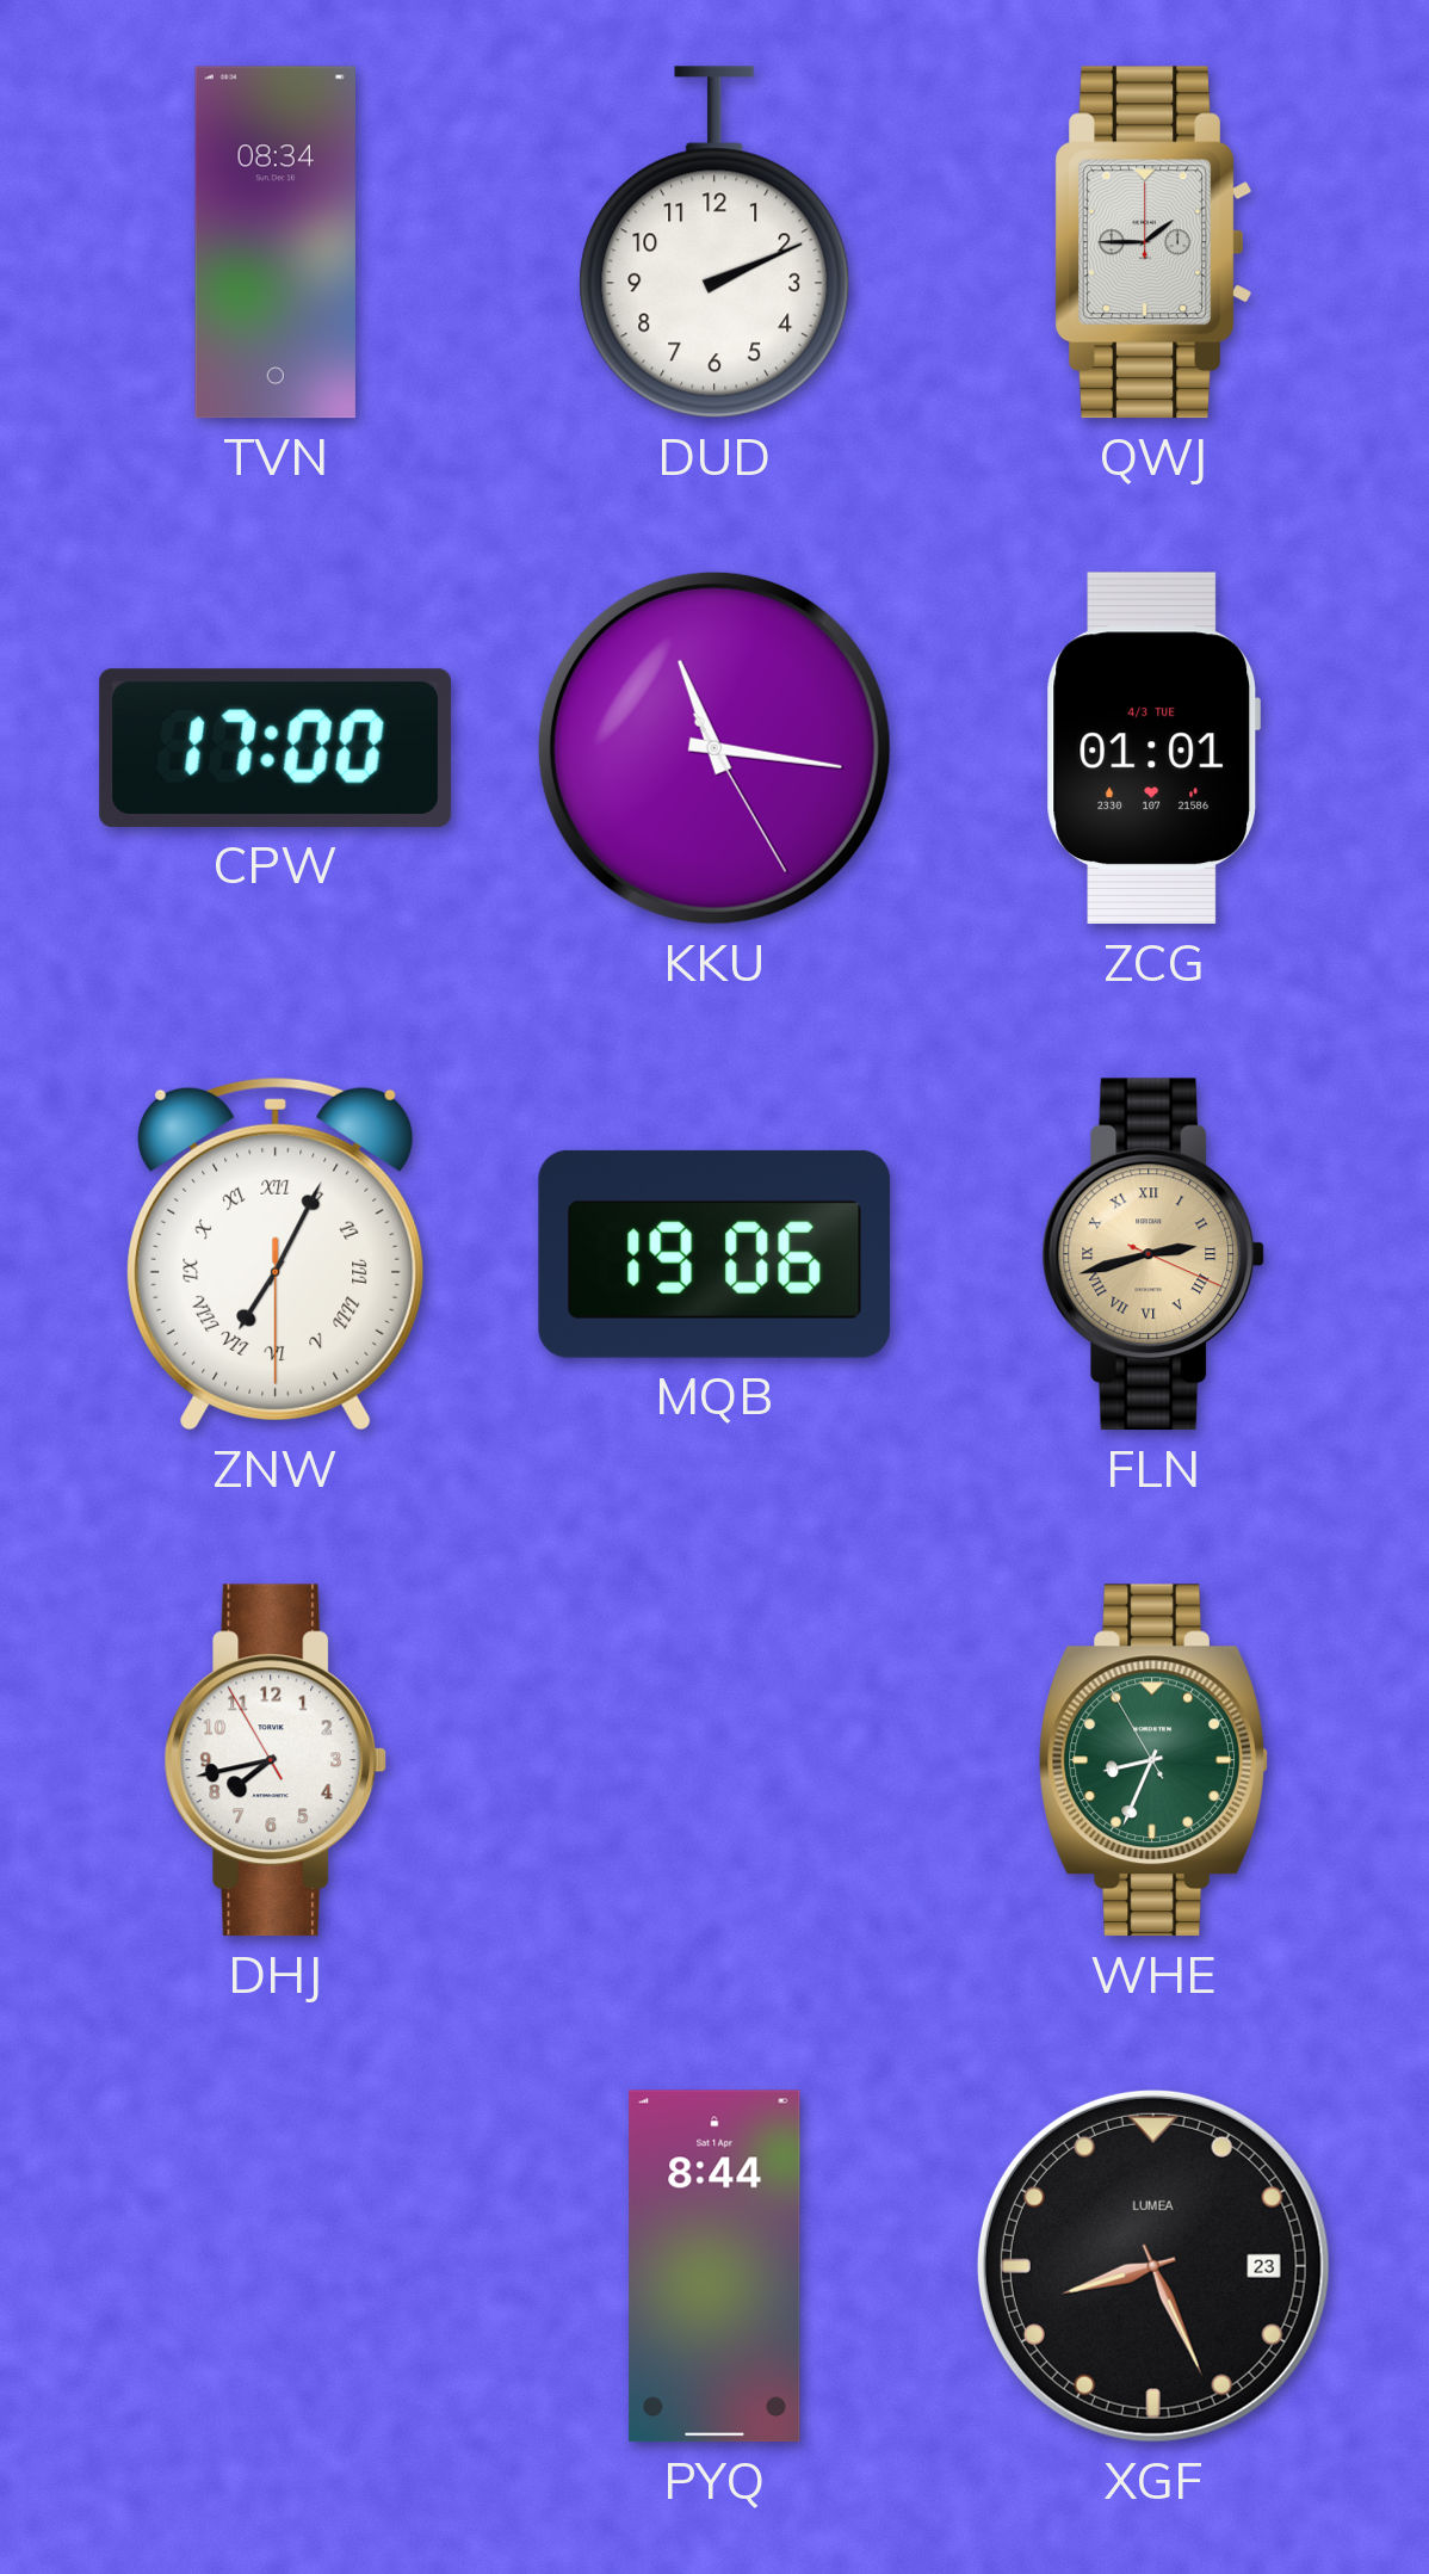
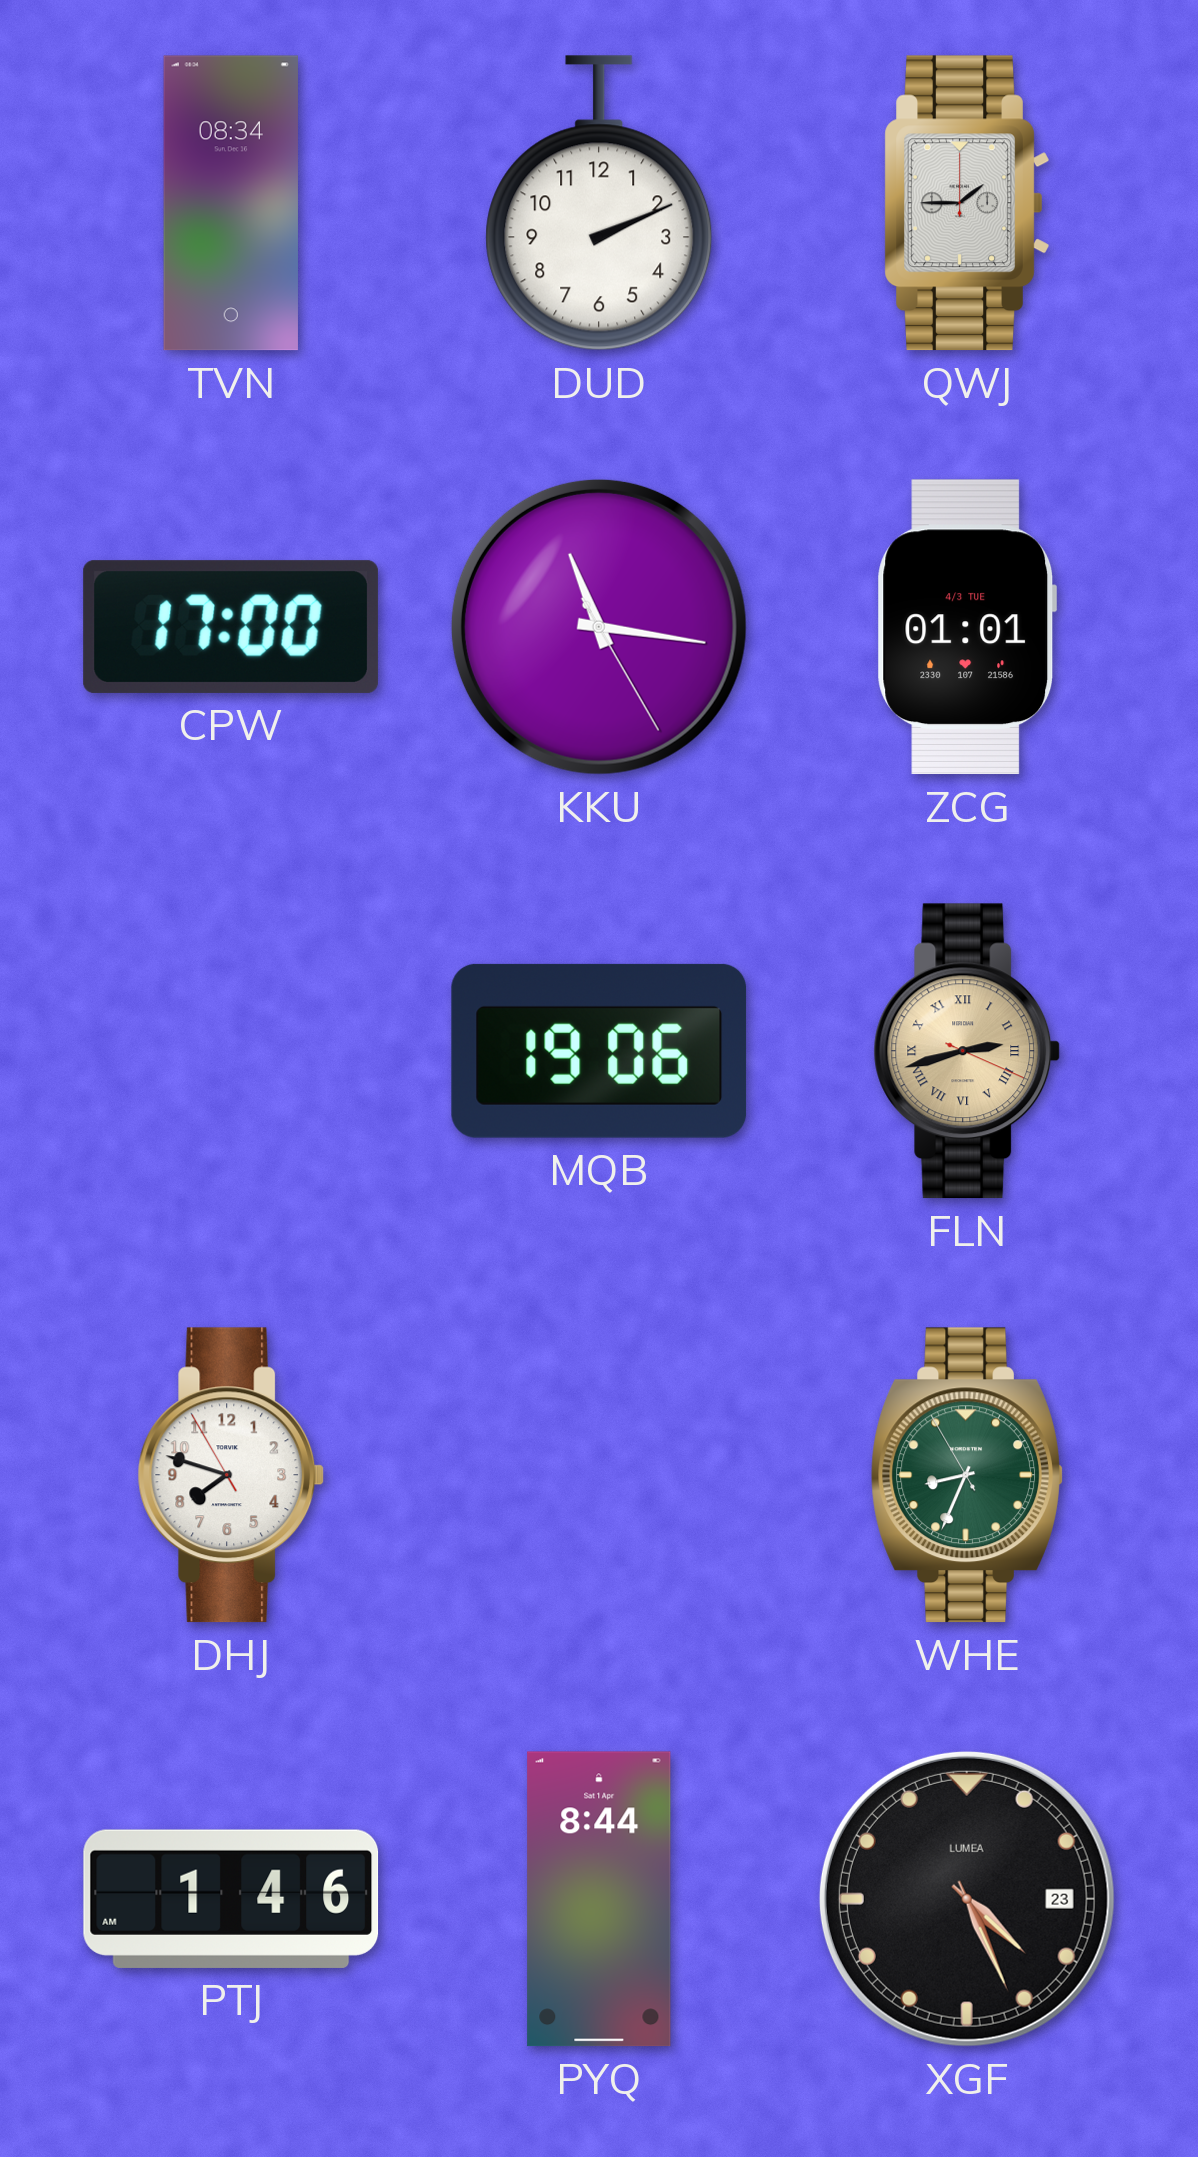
ZNW: 7:04 -> none
DHJ: 7:42 -> 7:47
PTJ: none -> 1:46
XGF: 8:26 -> 4:26
